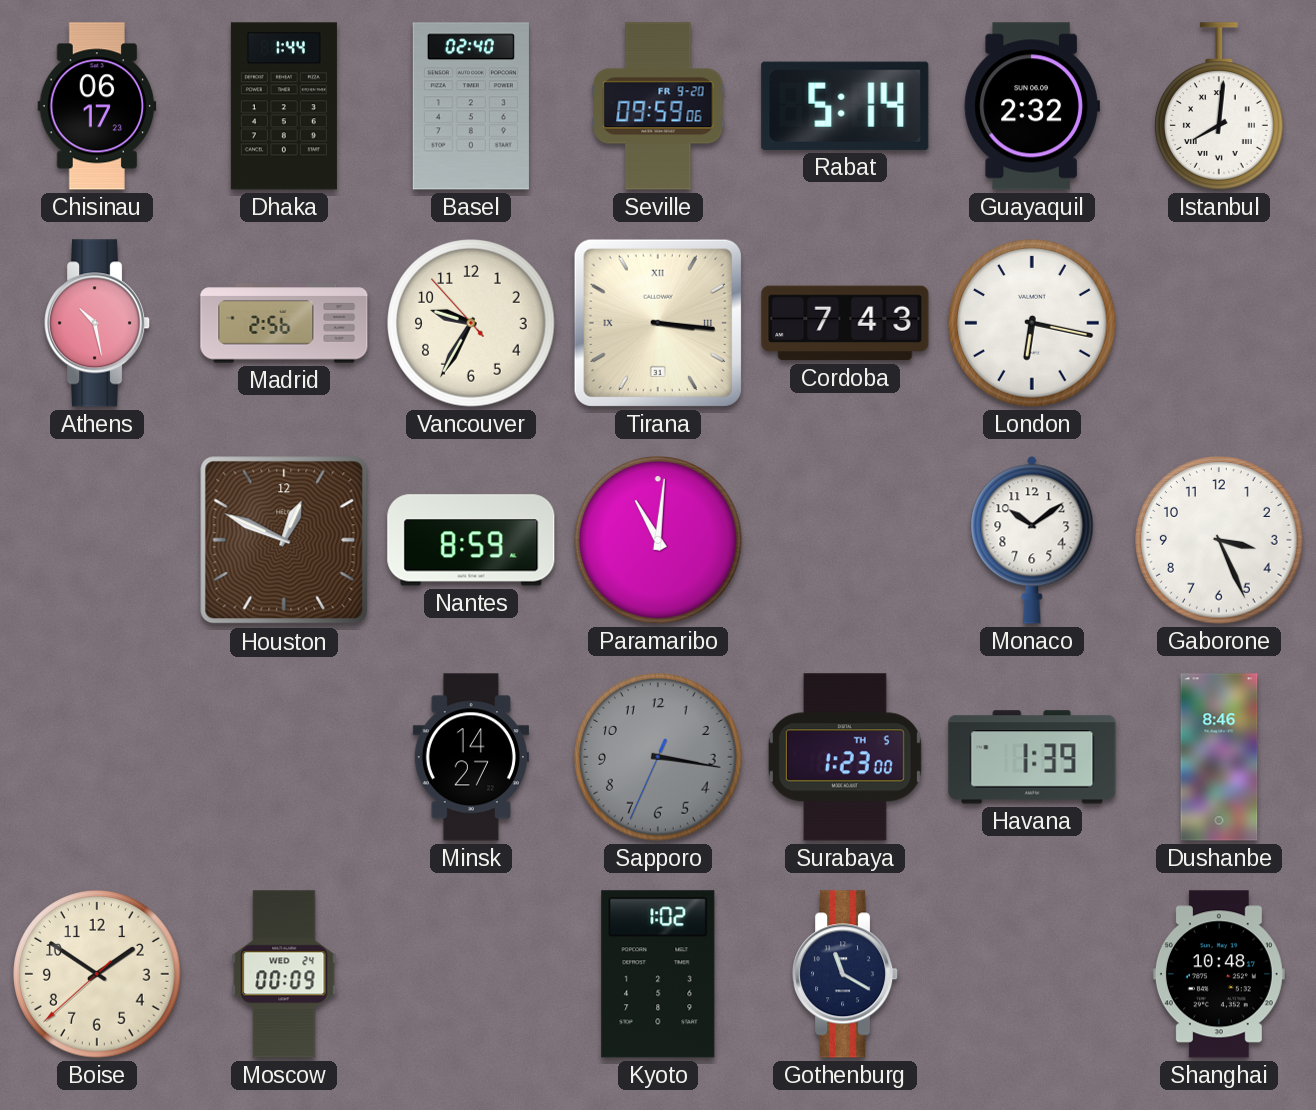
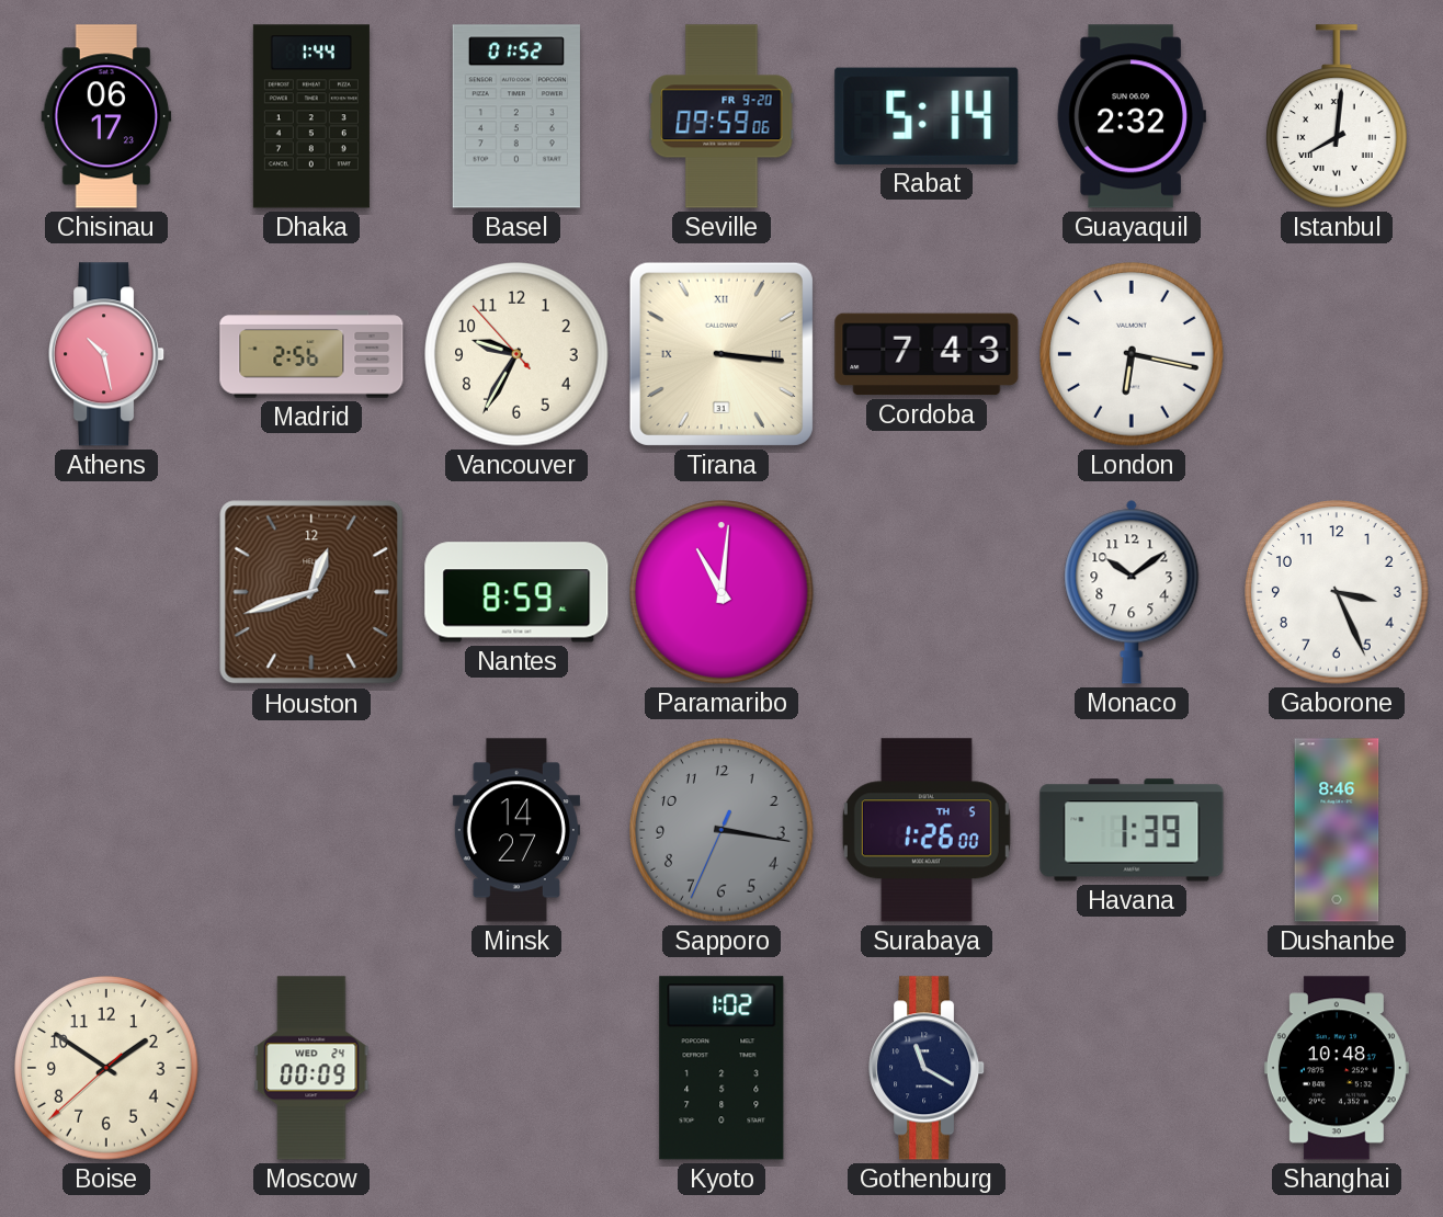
Basel: 02:40 -> 01:52
Houston: 12:49 -> 12:42
Surabaya: 1:23 -> 1:26
